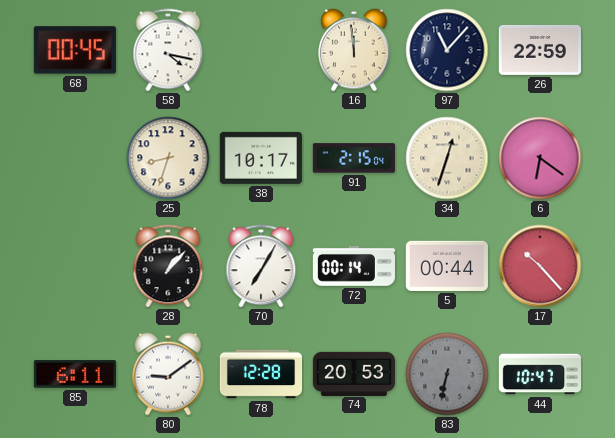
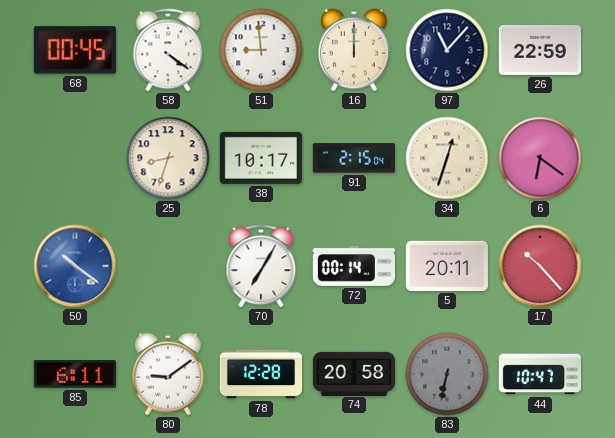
58: 4:17 -> 4:21
51: none -> 8:59
16: 11:59 -> 12:00
50: none -> 10:21
28: 1:07 -> none
5: 00:44 -> 20:11
74: 20:53 -> 20:58
